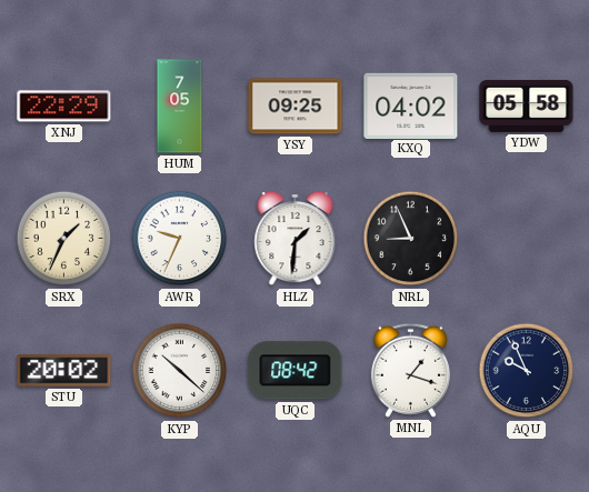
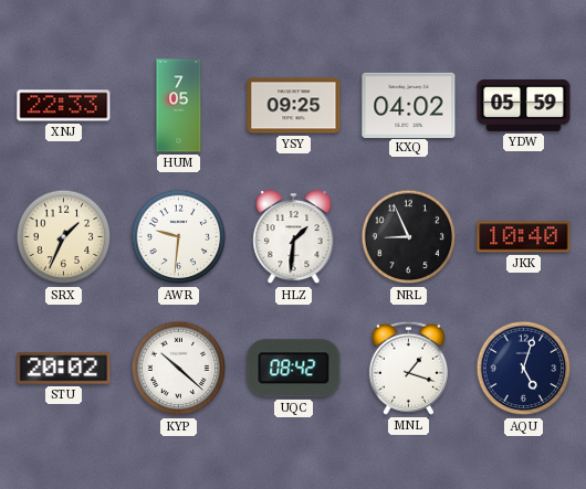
XNJ: 22:29 -> 22:33
YDW: 05:58 -> 05:59
AWR: 9:34 -> 9:31
JKK: none -> 10:40
AQU: 9:56 -> 5:03
